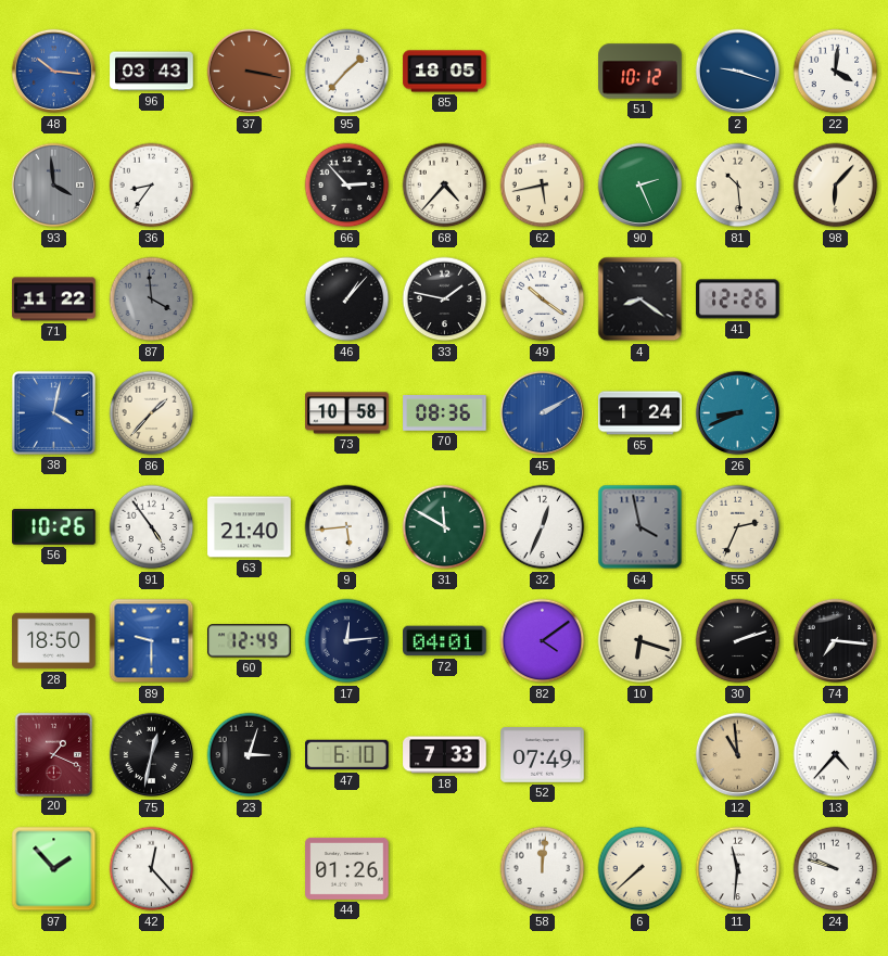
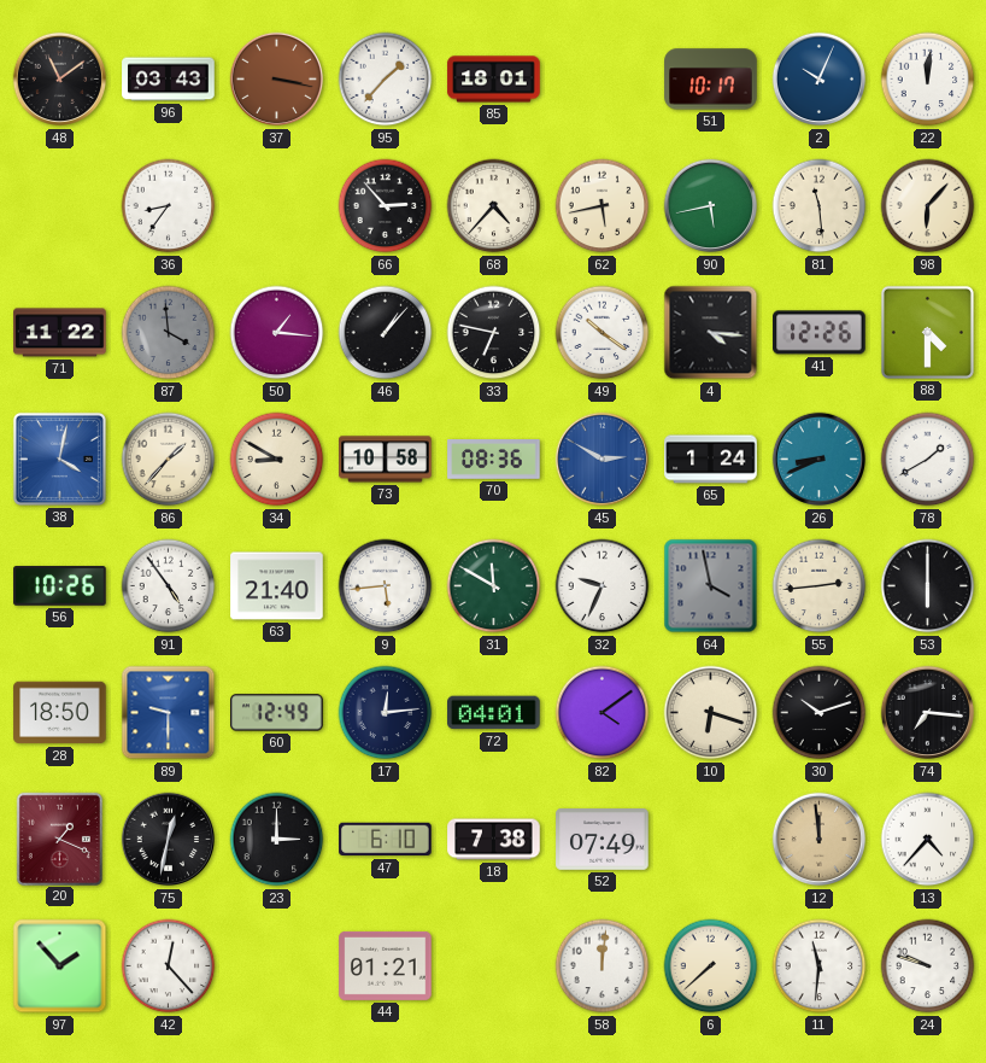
48: 10:16 -> 11:09
48 dial: blue -> black
85: 18:05 -> 18:01
51: 10:12 -> 10:17
2: 9:18 -> 10:04
22: 4:01 -> 12:01
93: 3:59 -> none
90: 2:26 -> 5:43
81: 10:29 -> 11:29
50: none -> 1:16
33: 1:47 -> 6:47
4: 8:21 -> 4:16
88: none -> 4:30
34: none -> 8:50
45: 2:10 -> 2:50
78: none -> 1:40
32: 12:34 -> 9:34
55: 2:34 -> 2:44
53: none -> 6:00
30: 2:12 -> 10:12
23: 3:03 -> 3:00
18: 7:33 -> 7:38
12: 10:59 -> 11:59
44: 01:26 -> 01:21
